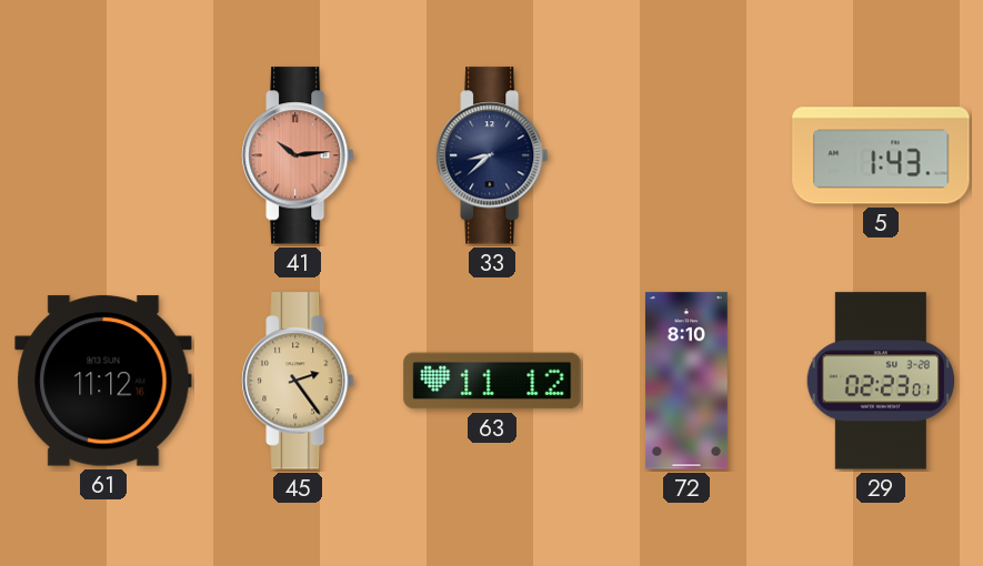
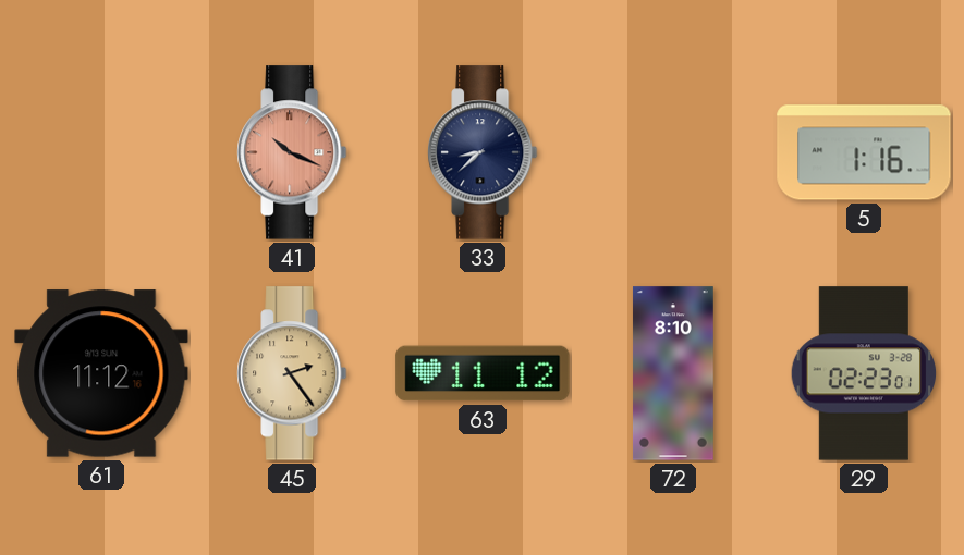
41: 10:14 -> 10:19
5: 1:43 -> 1:16
